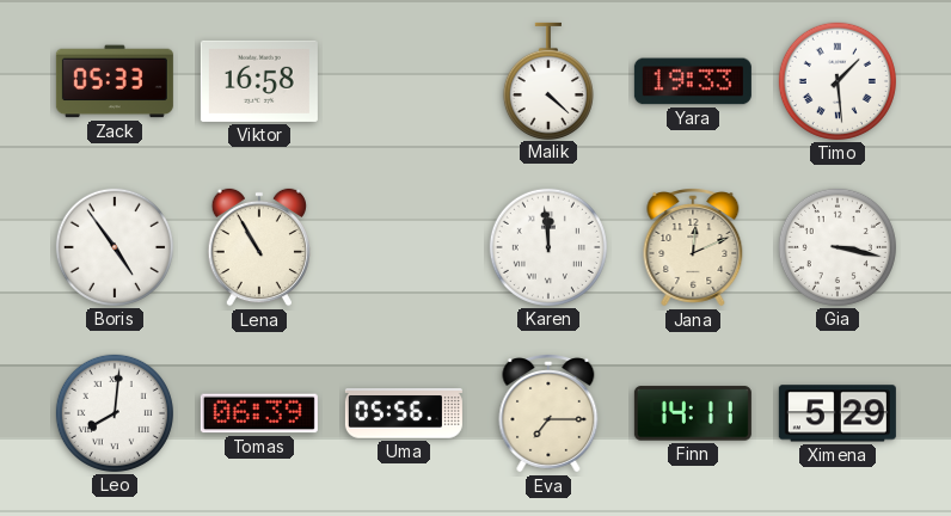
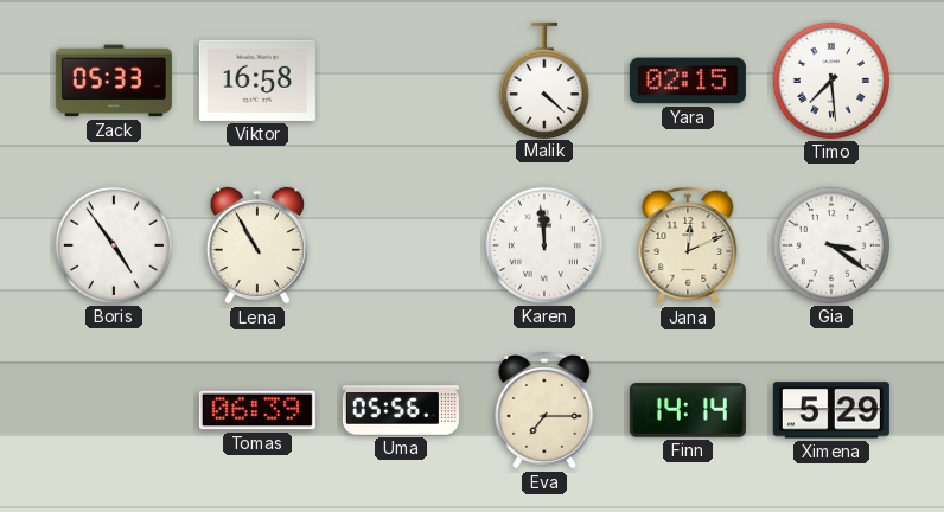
Yara: 19:33 -> 02:15
Timo: 1:29 -> 7:29
Gia: 3:17 -> 3:21
Leo: 8:01 -> none
Finn: 14:11 -> 14:14
